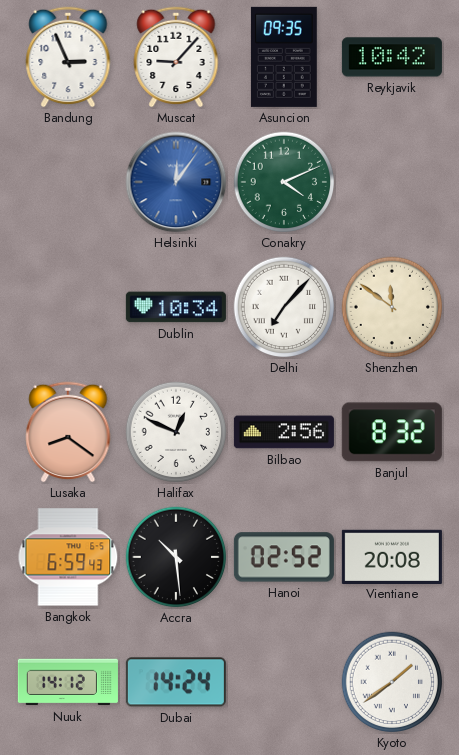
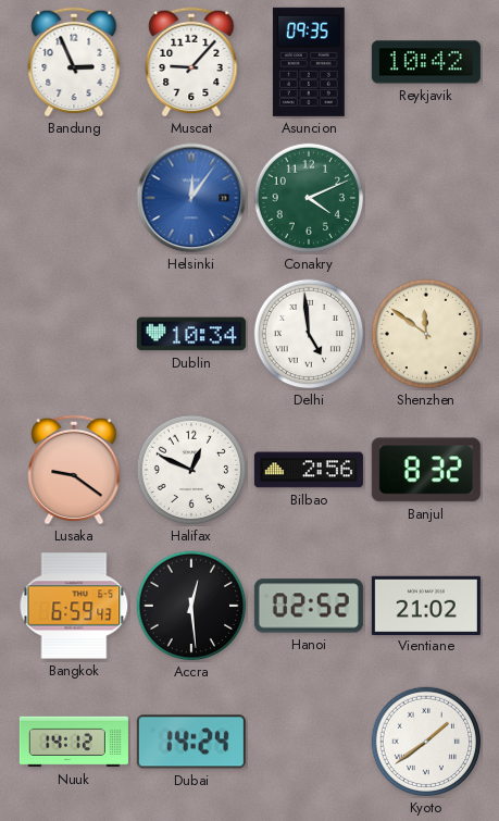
Delhi: 7:07 -> 4:59
Lusaka: 8:21 -> 9:21
Accra: 10:29 -> 12:29
Vientiane: 20:08 -> 21:02
